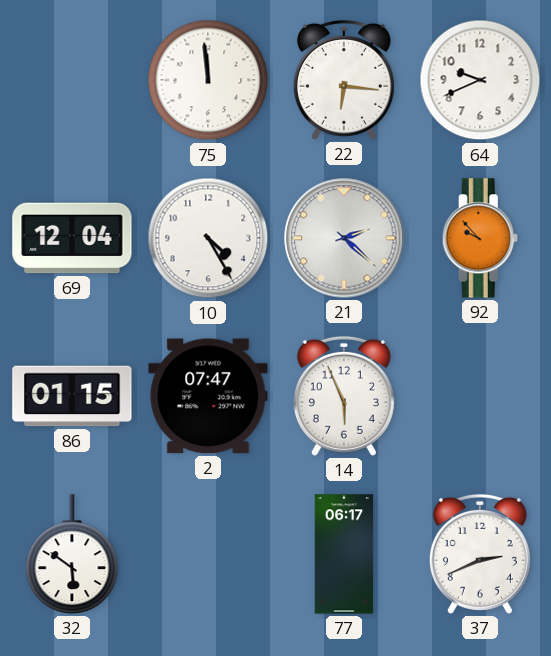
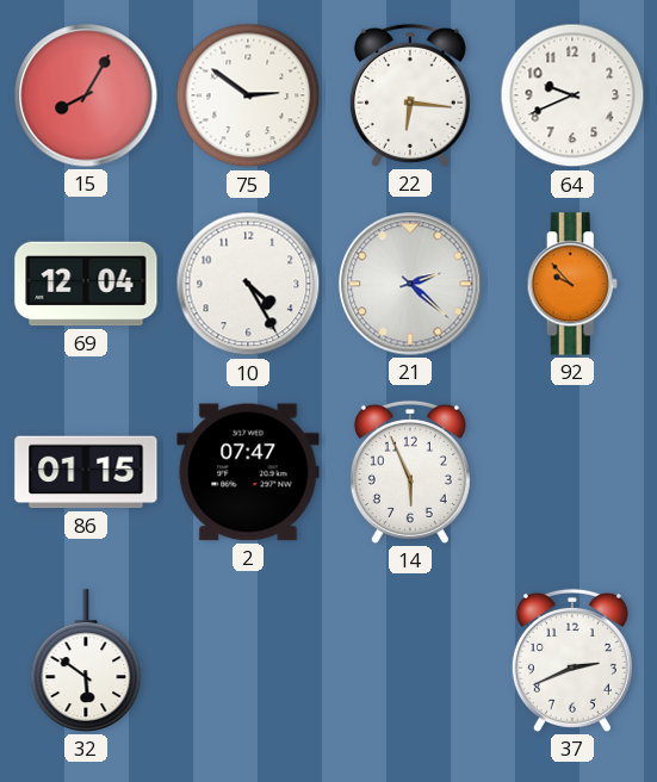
15: none -> 8:05
75: 11:59 -> 2:51
77: 06:17 -> none
